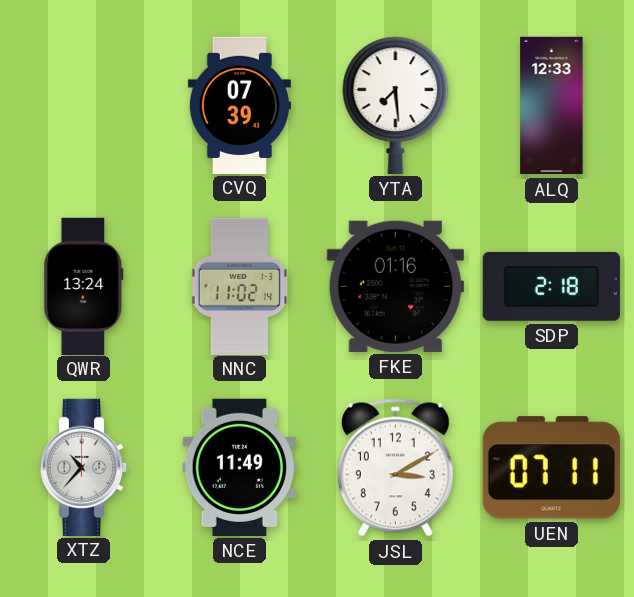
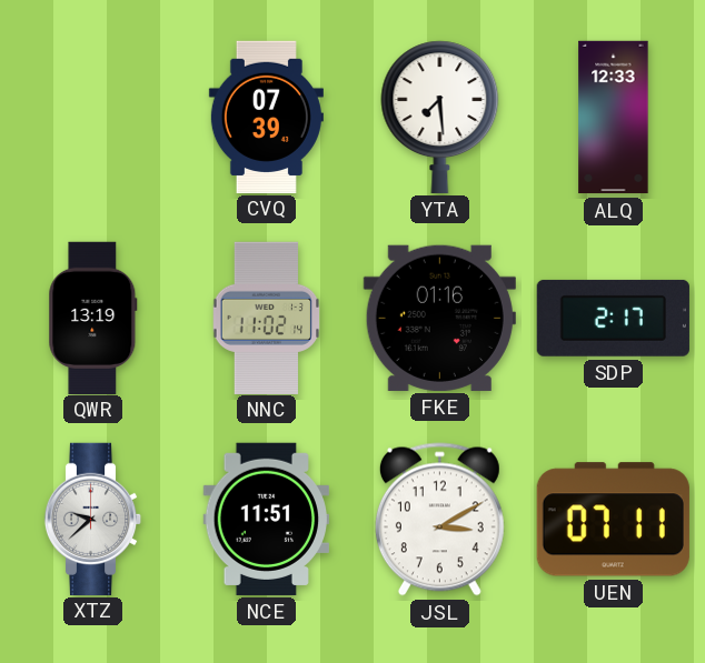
QWR: 13:24 -> 13:19
SDP: 2:18 -> 2:17
XTZ: 10:37 -> 9:38
NCE: 11:49 -> 11:51
